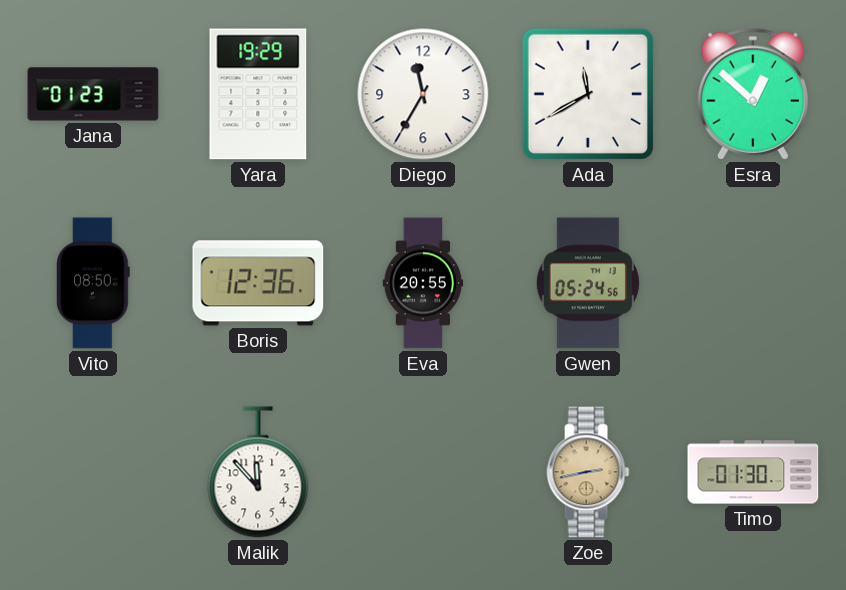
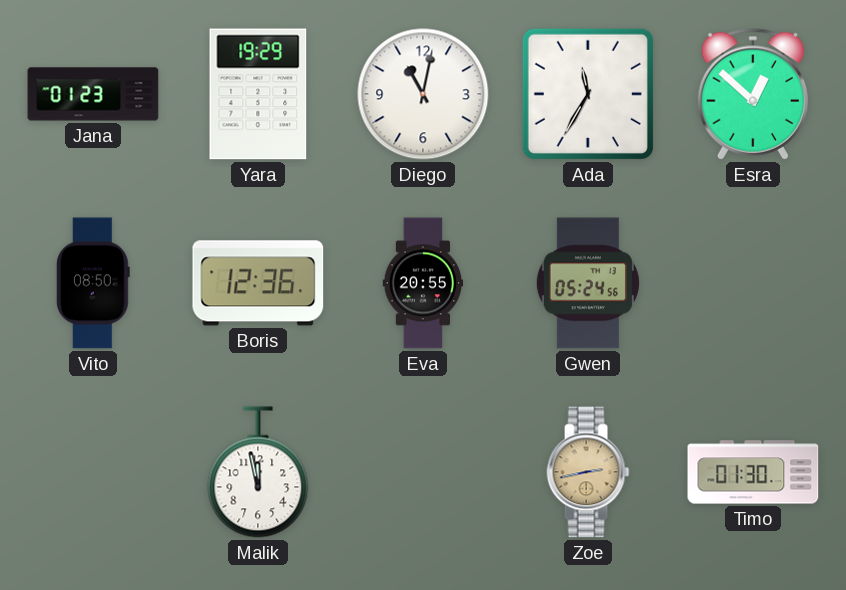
Diego: 11:35 -> 11:02
Ada: 11:40 -> 11:35
Malik: 11:53 -> 11:58
